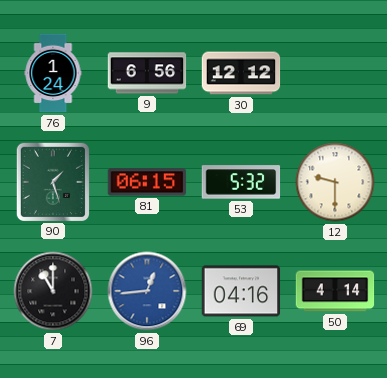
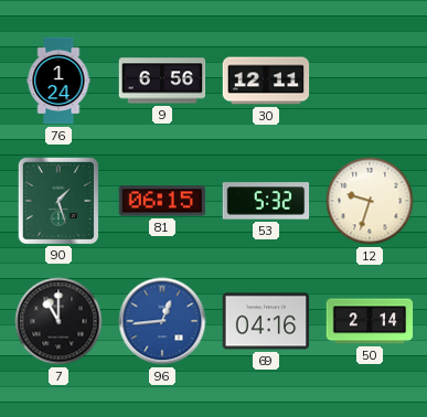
30: 12:12 -> 12:11
12: 9:30 -> 9:33
50: 4:14 -> 2:14
